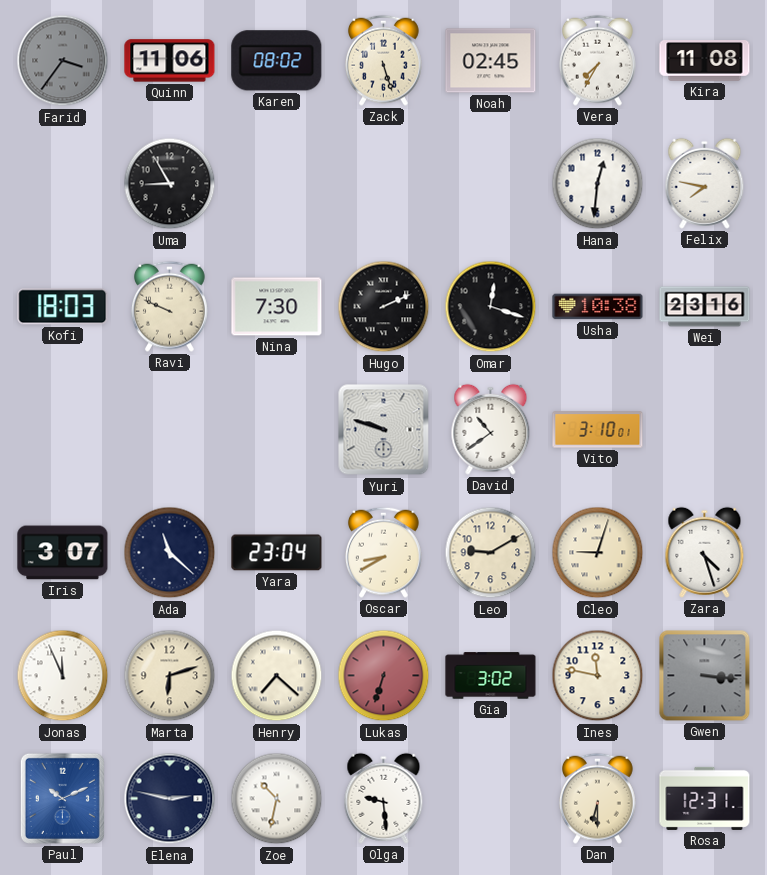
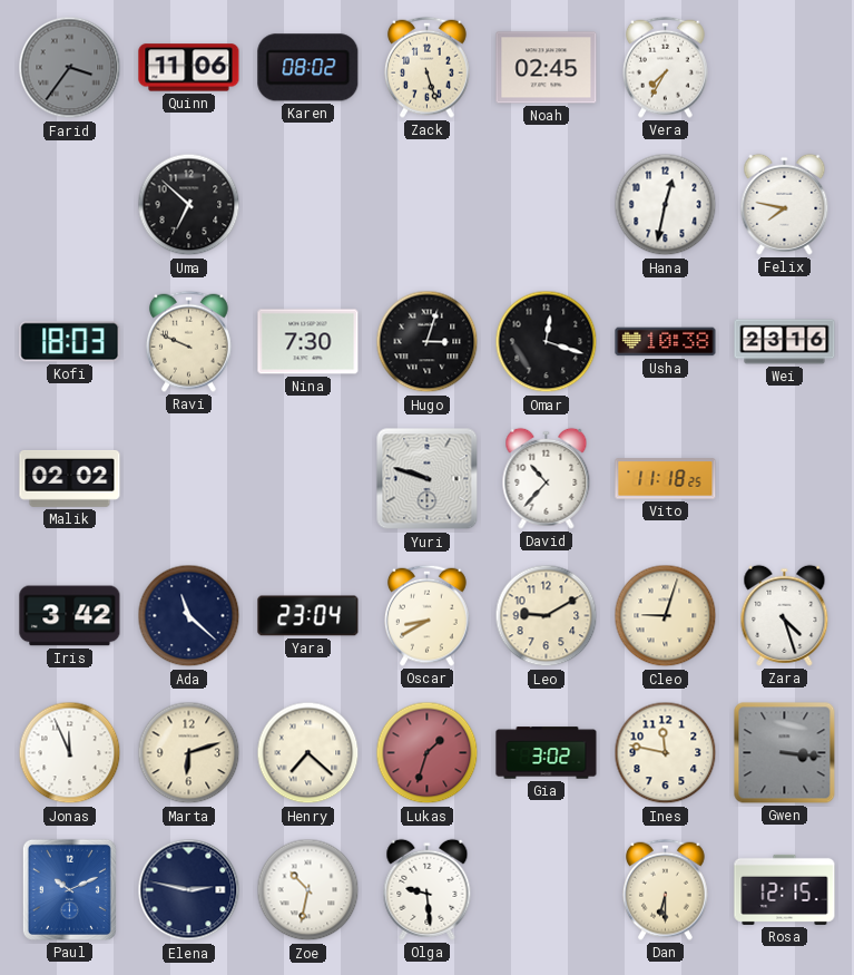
Kira: 11:08 -> none
Uma: 8:55 -> 6:52
Hana: 12:31 -> 12:32
Hugo: 2:11 -> 3:03
Malik: none -> 02:02
David: 10:39 -> 10:37
Vito: 3:10 -> 11:18
Iris: 3:07 -> 3:42
Lukas: 6:33 -> 1:33
Rosa: 12:31 -> 12:15
